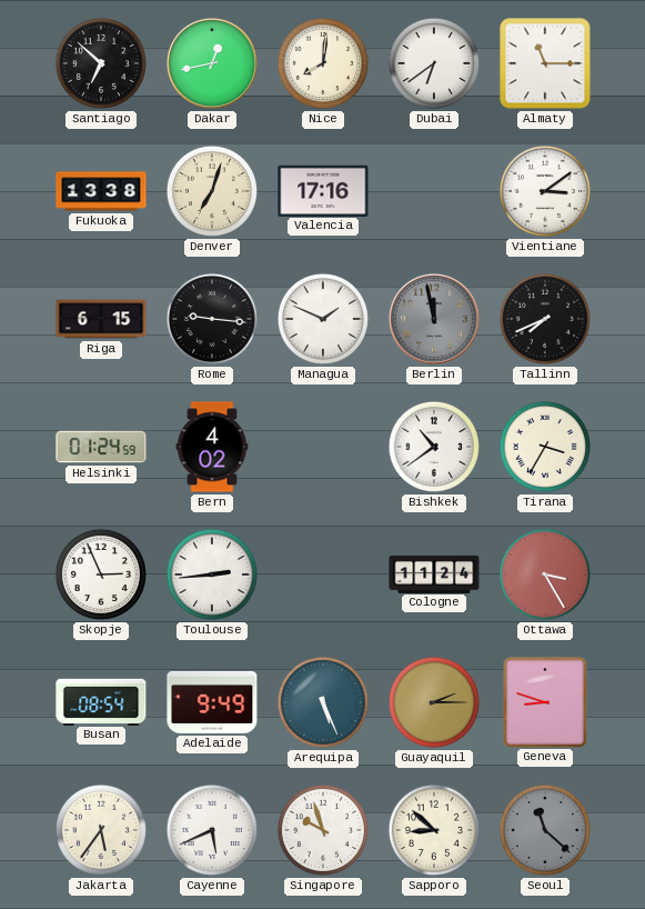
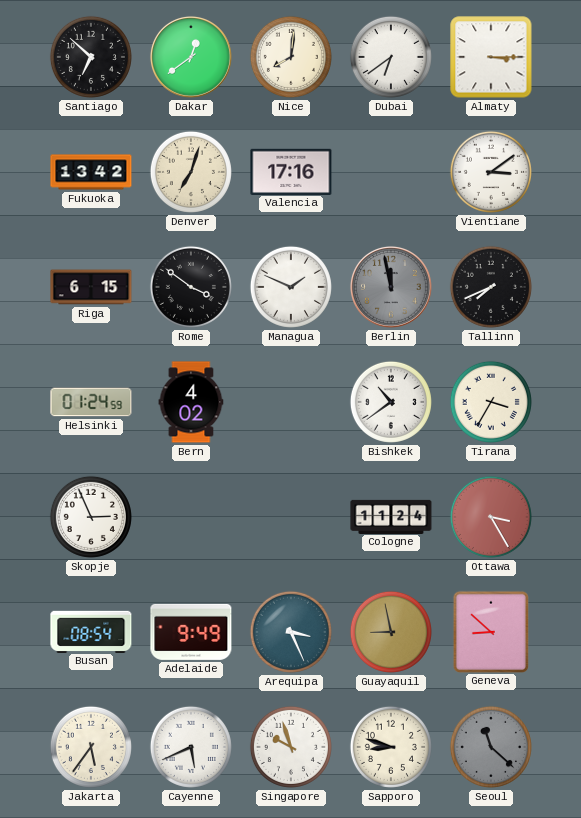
Dakar: 12:43 -> 12:39
Almaty: 11:15 -> 3:15
Fukuoka: 13:38 -> 13:42
Rome: 9:16 -> 3:51
Toulouse: 2:44 -> none
Arequipa: 5:26 -> 3:26
Guayaquil: 2:15 -> 8:58
Geneva: 8:48 -> 8:52
Sapporo: 8:52 -> 8:48
